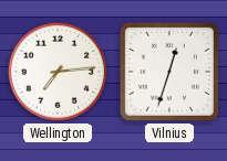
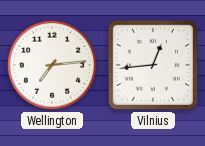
Vilnius: 12:33 -> 12:44
